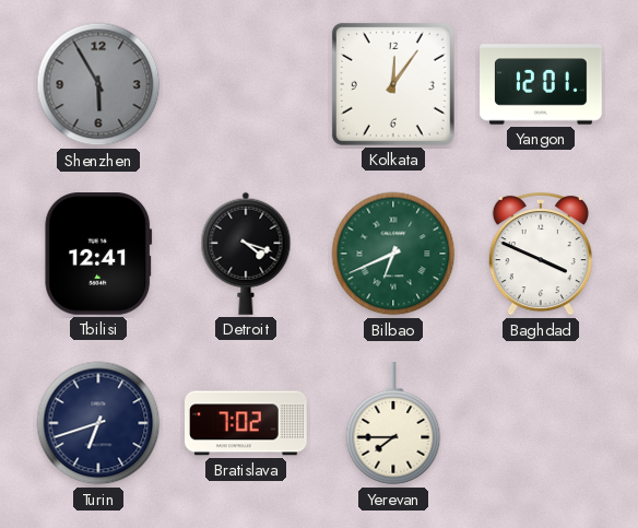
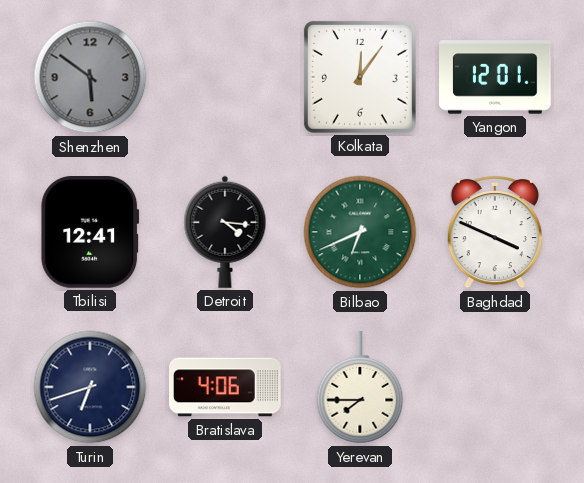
Shenzhen: 5:55 -> 5:51
Detroit: 4:18 -> 4:16
Bratislava: 7:02 -> 4:06
